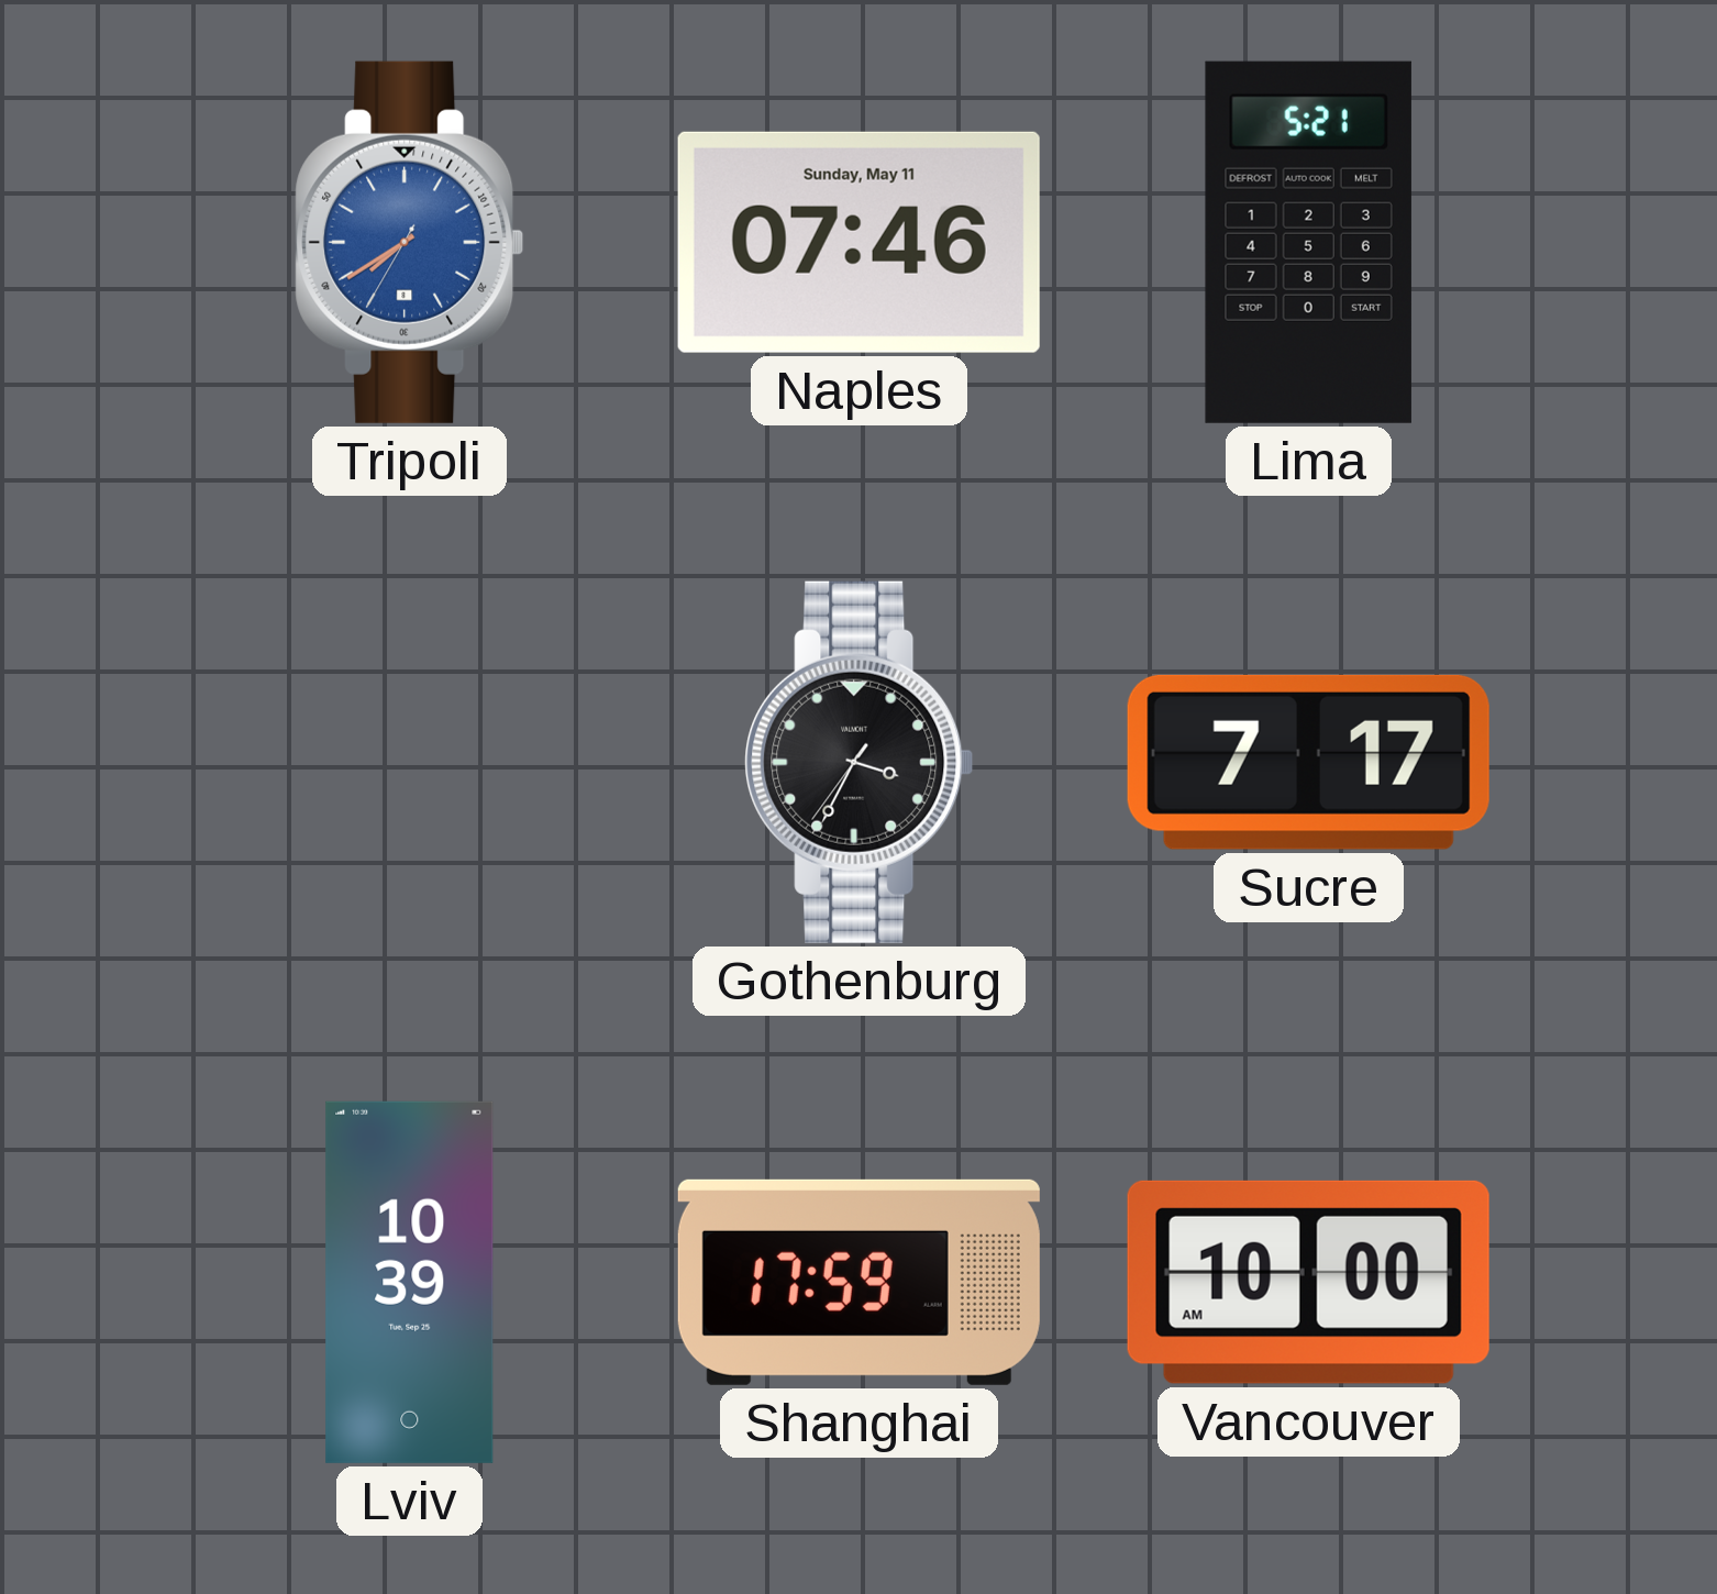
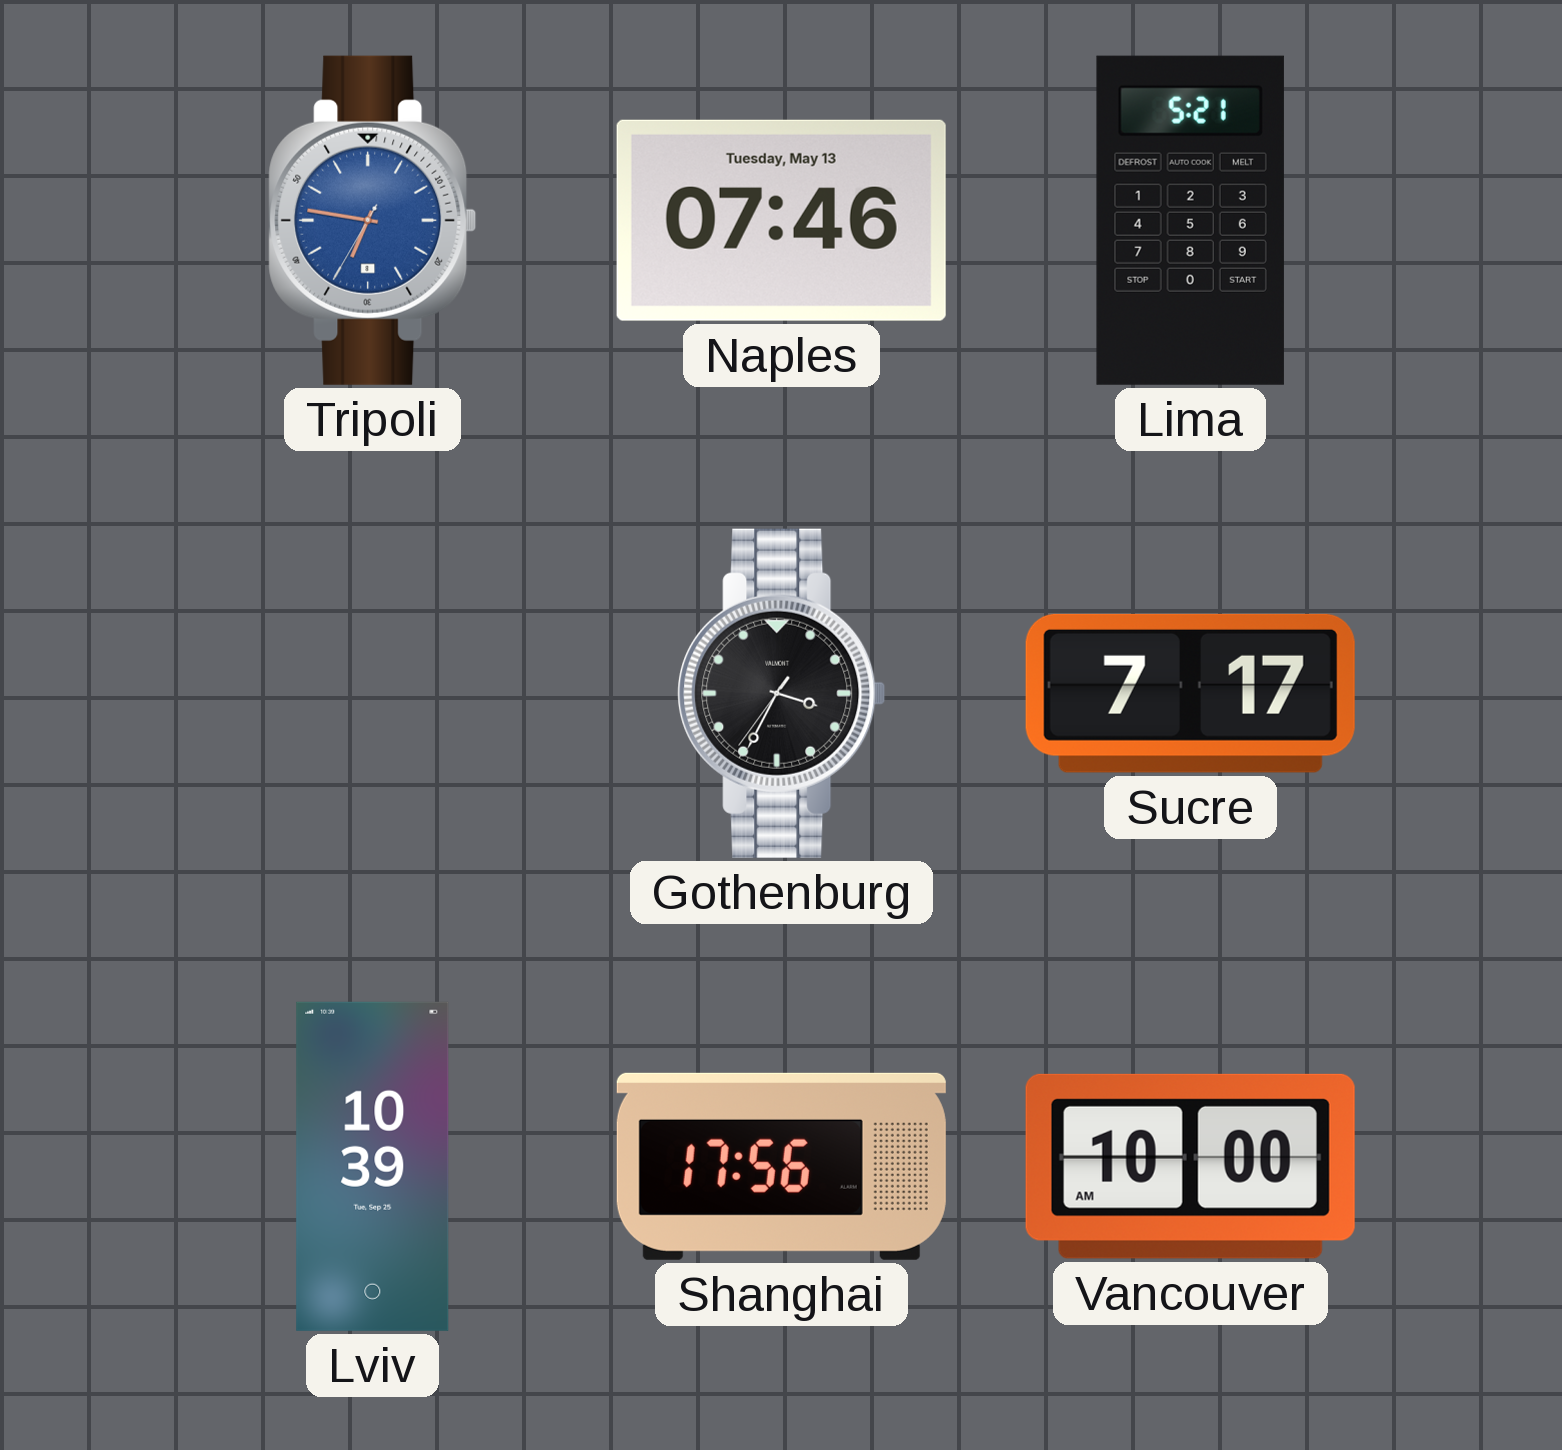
Tripoli: 7:39 -> 6:46
Naples date: Sunday, May 11 -> Tuesday, May 13
Shanghai: 17:59 -> 17:56
